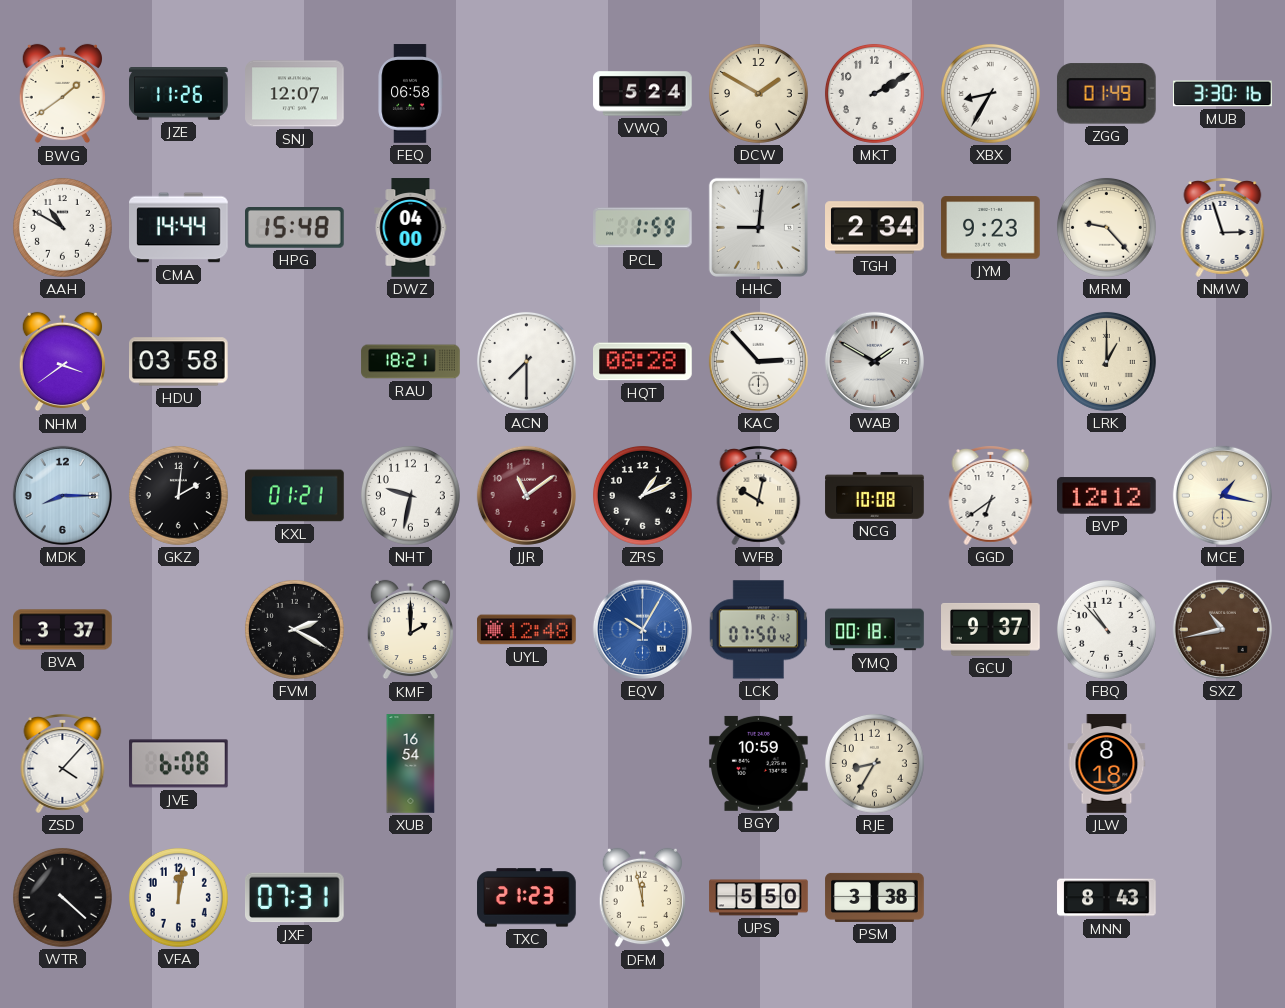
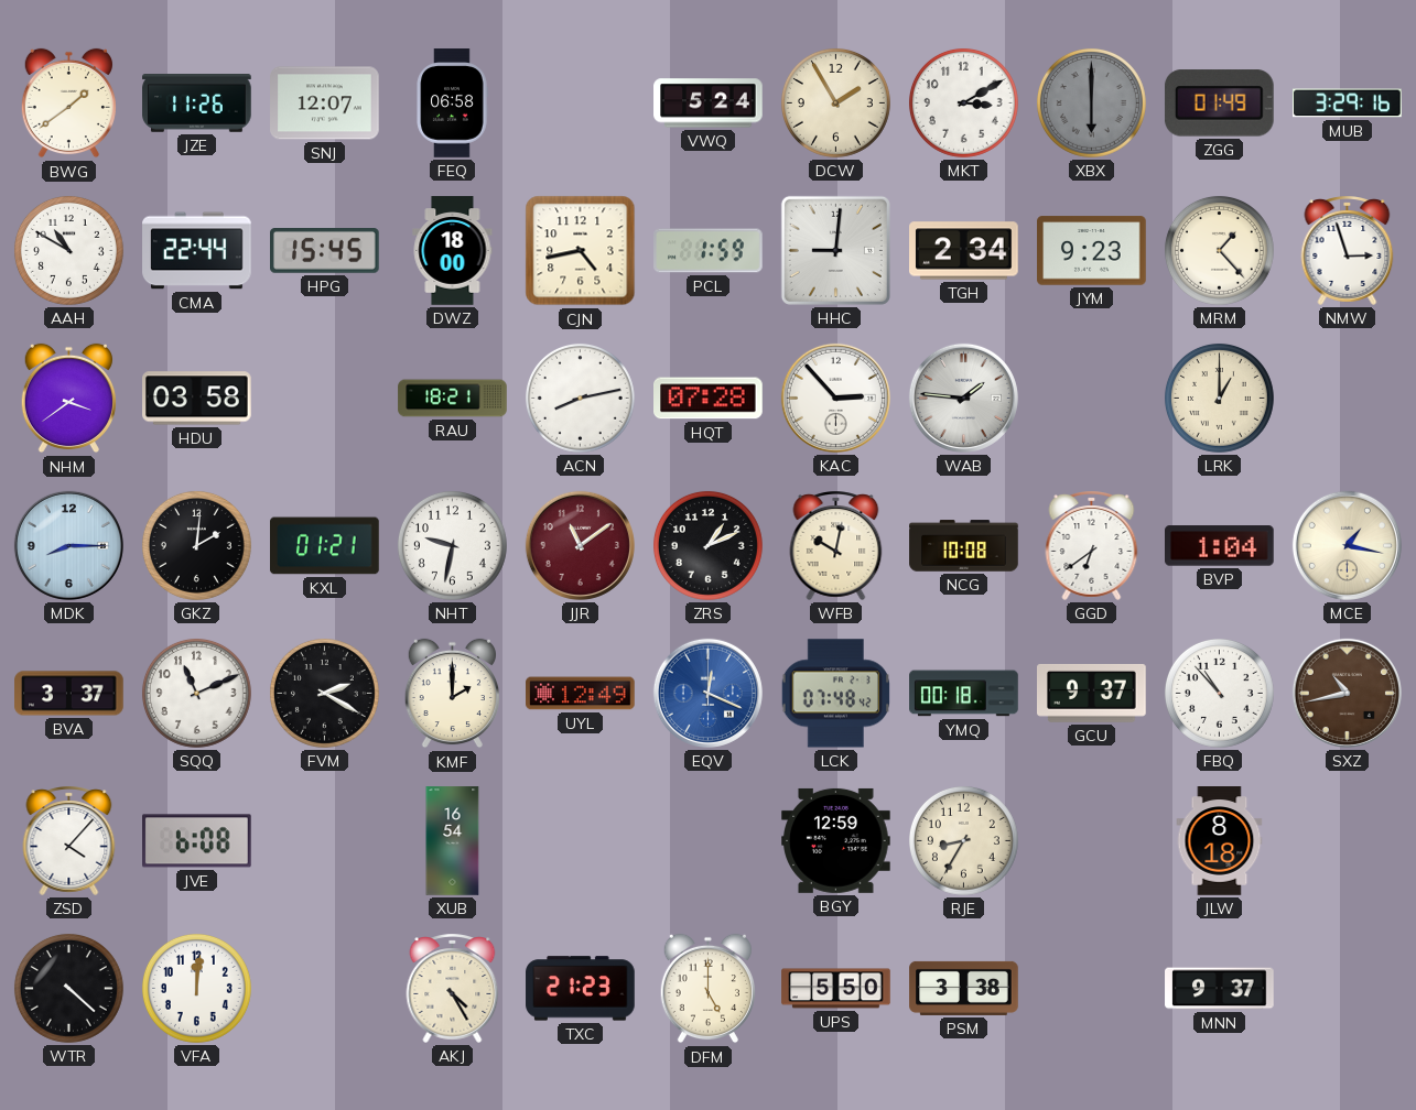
DCW: 1:50 -> 1:55
MKT: 2:10 -> 3:10
XBX: 8:35 -> 6:00
XBX dial: white -> grey
MUB: 3:30 -> 3:29
CMA: 14:44 -> 22:44
HPG: 15:48 -> 15:45
DWZ: 04:00 -> 18:00
CJN: none -> 4:43
MRM: 9:23 -> 1:23
ACN: 7:30 -> 8:13
HQT: 08:28 -> 07:28
WAB: 1:50 -> 1:46
BVP: 12:12 -> 1:04
SQQ: none -> 11:11
UYL: 12:48 -> 12:49
EQV: 10:05 -> 12:19
LCK: 07:50 -> 07:48
BGY: 10:59 -> 12:59
VFA: 12:02 -> 12:01
JXF: 07:31 -> none
AKJ: none -> 4:25
DFM: 11:58 -> 5:00
MNN: 8:43 -> 9:37
